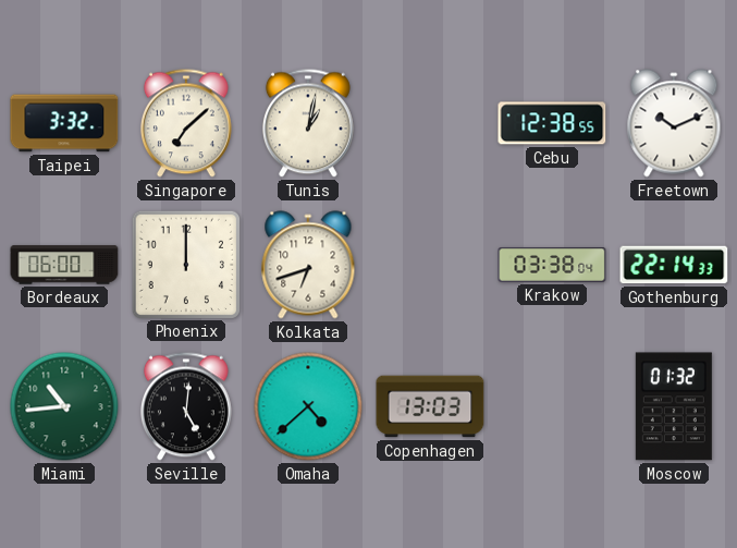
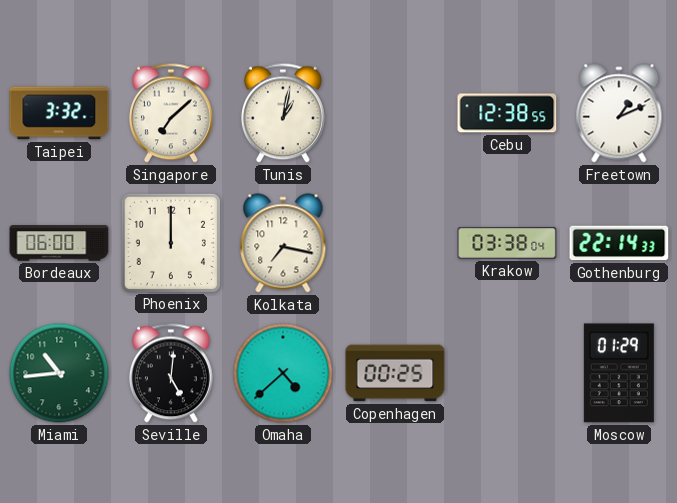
Freetown: 10:11 -> 1:11
Kolkata: 6:42 -> 7:17
Copenhagen: 13:03 -> 00:25
Moscow: 01:32 -> 01:29
